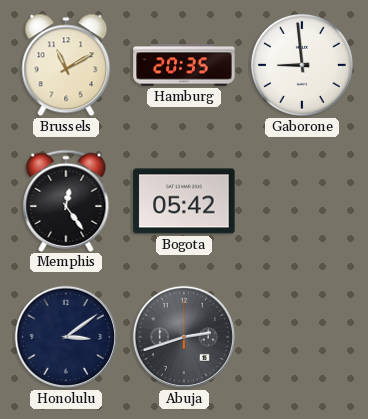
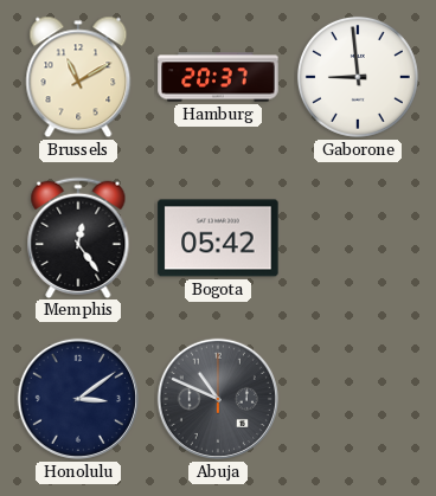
Hamburg: 20:35 -> 20:37
Abuja: 2:42 -> 10:49
